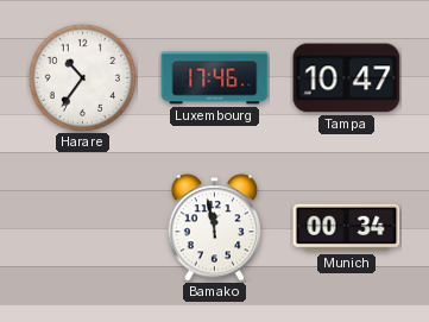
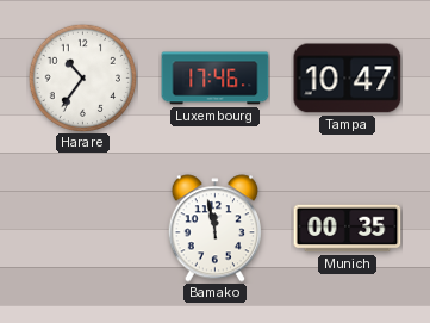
Munich: 00:34 -> 00:35
